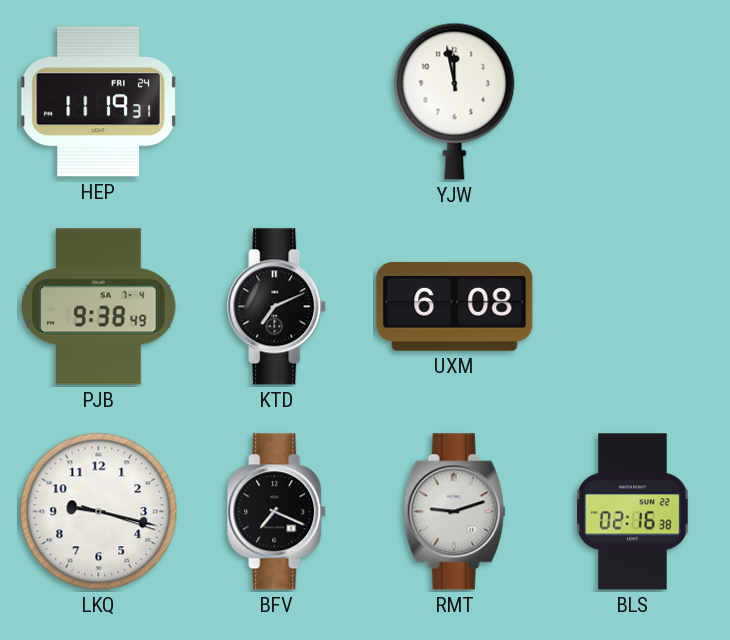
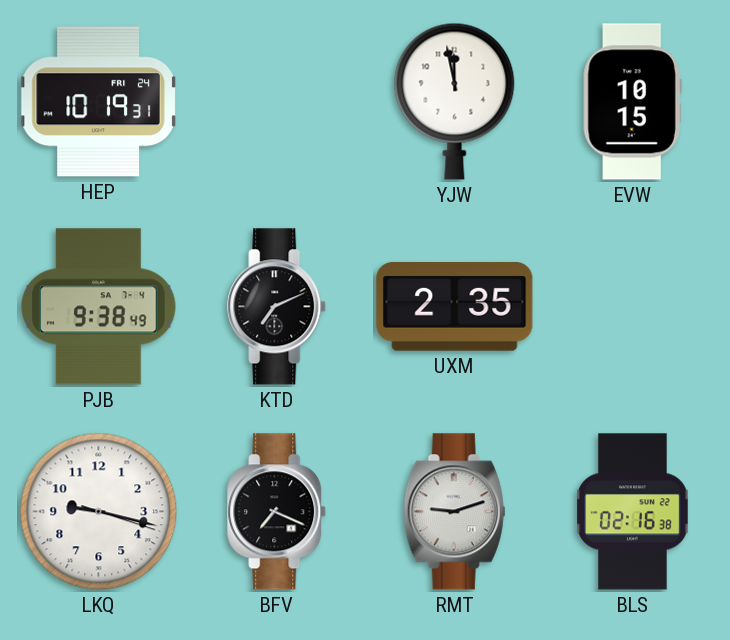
HEP: 11:19 -> 10:19
EVW: none -> 10:15
UXM: 6:08 -> 2:35
